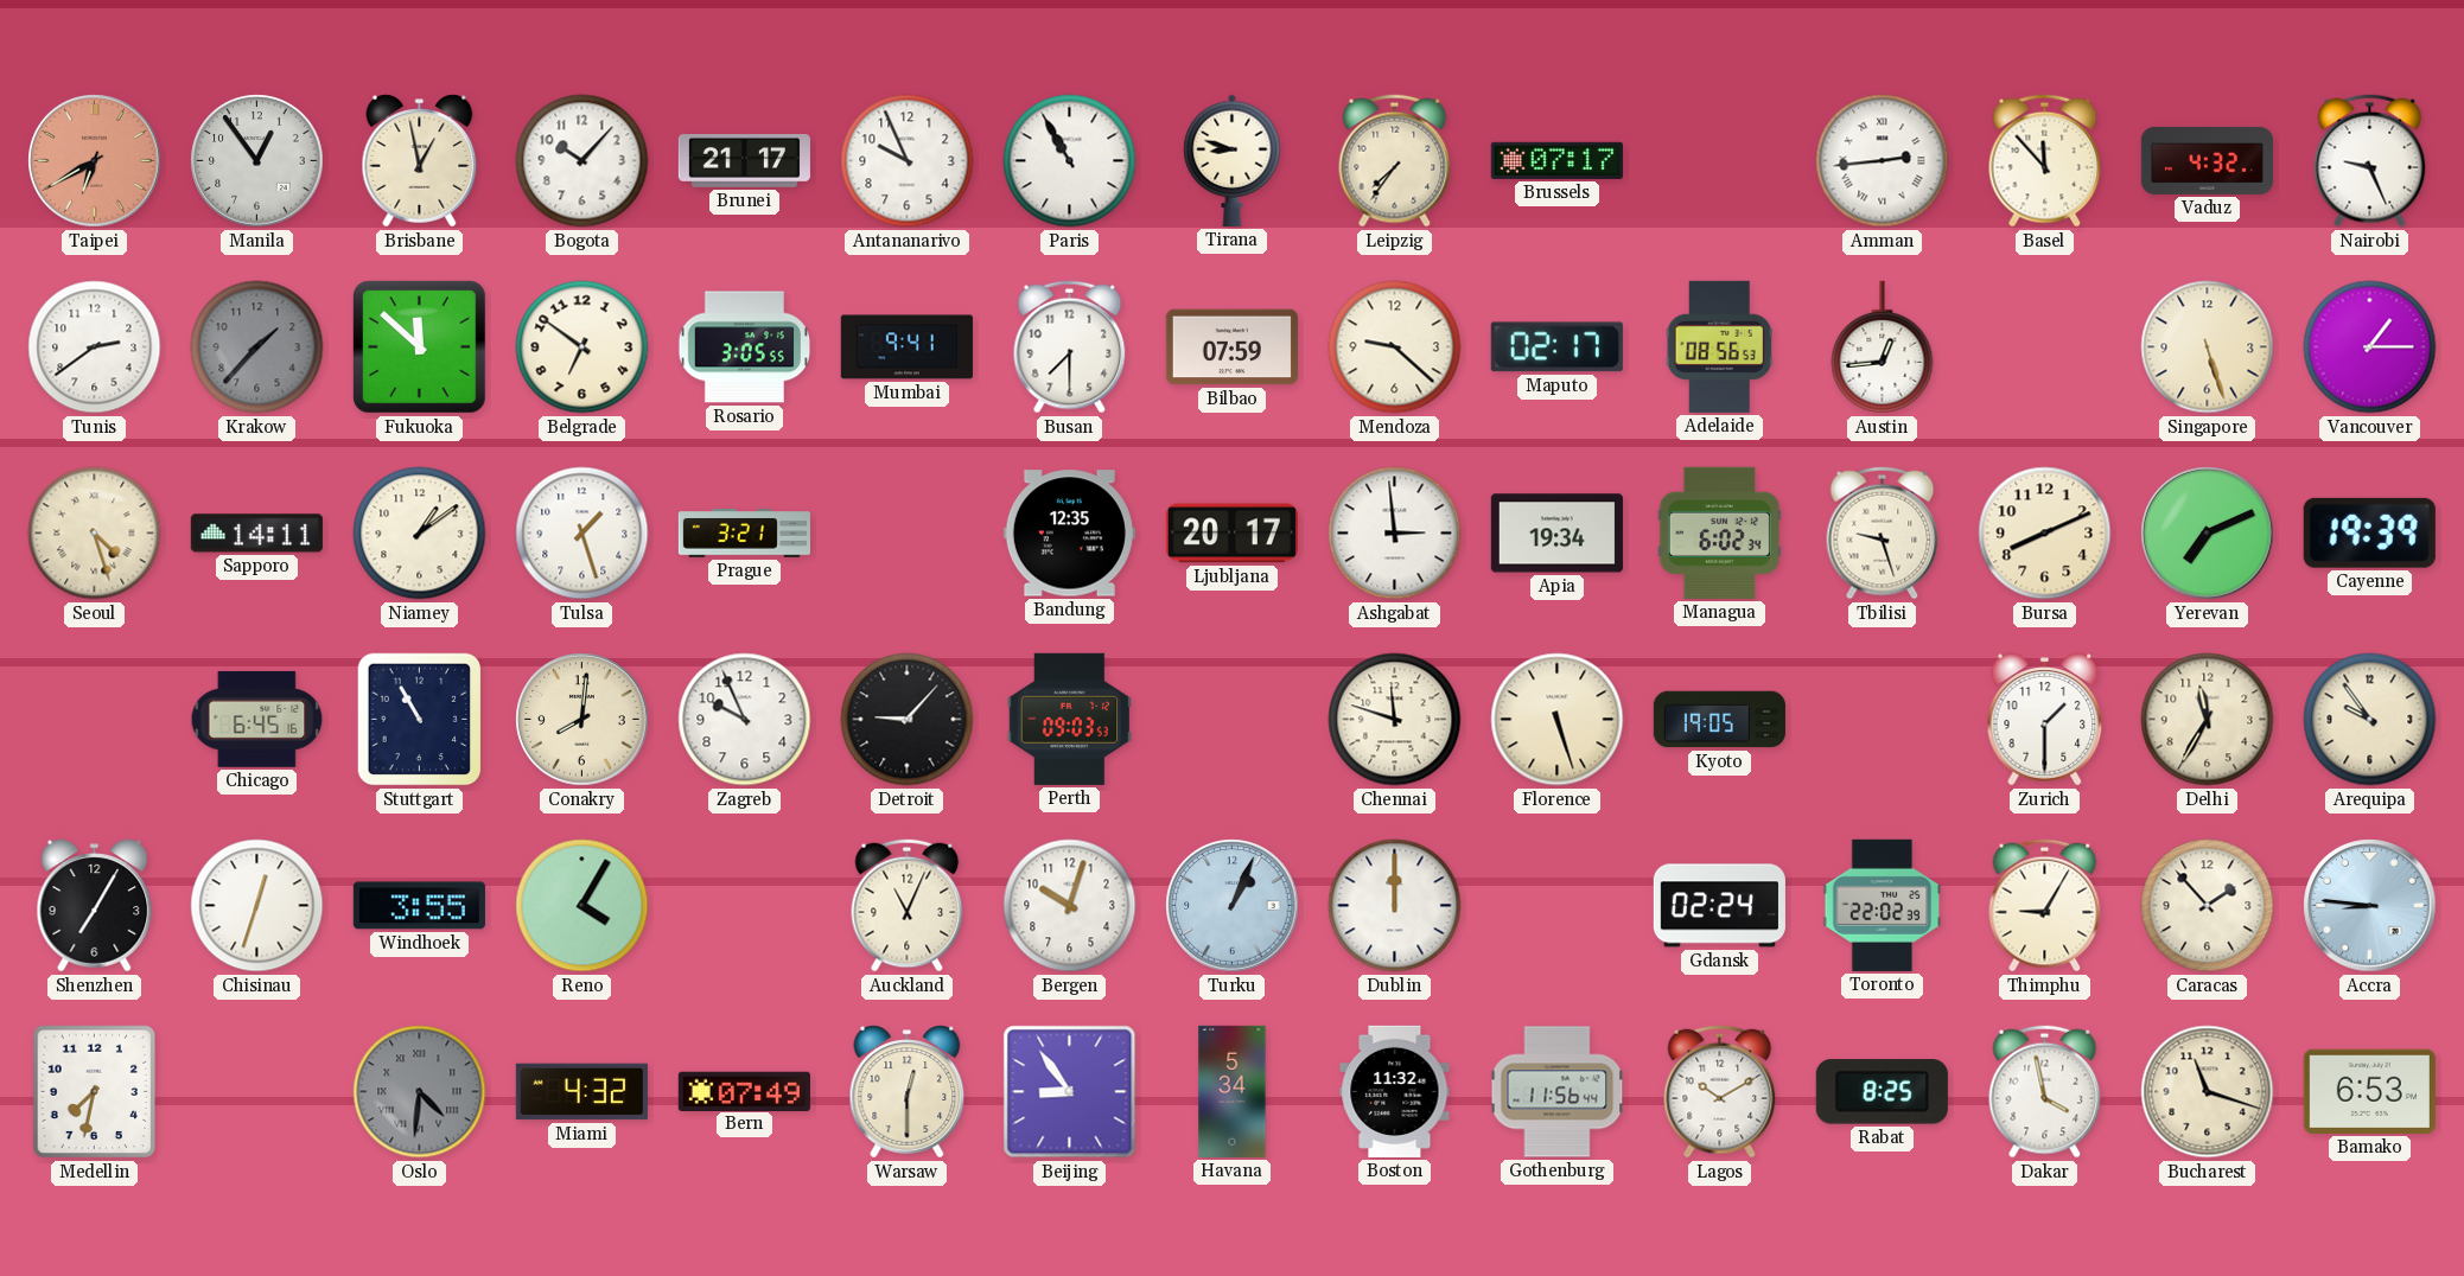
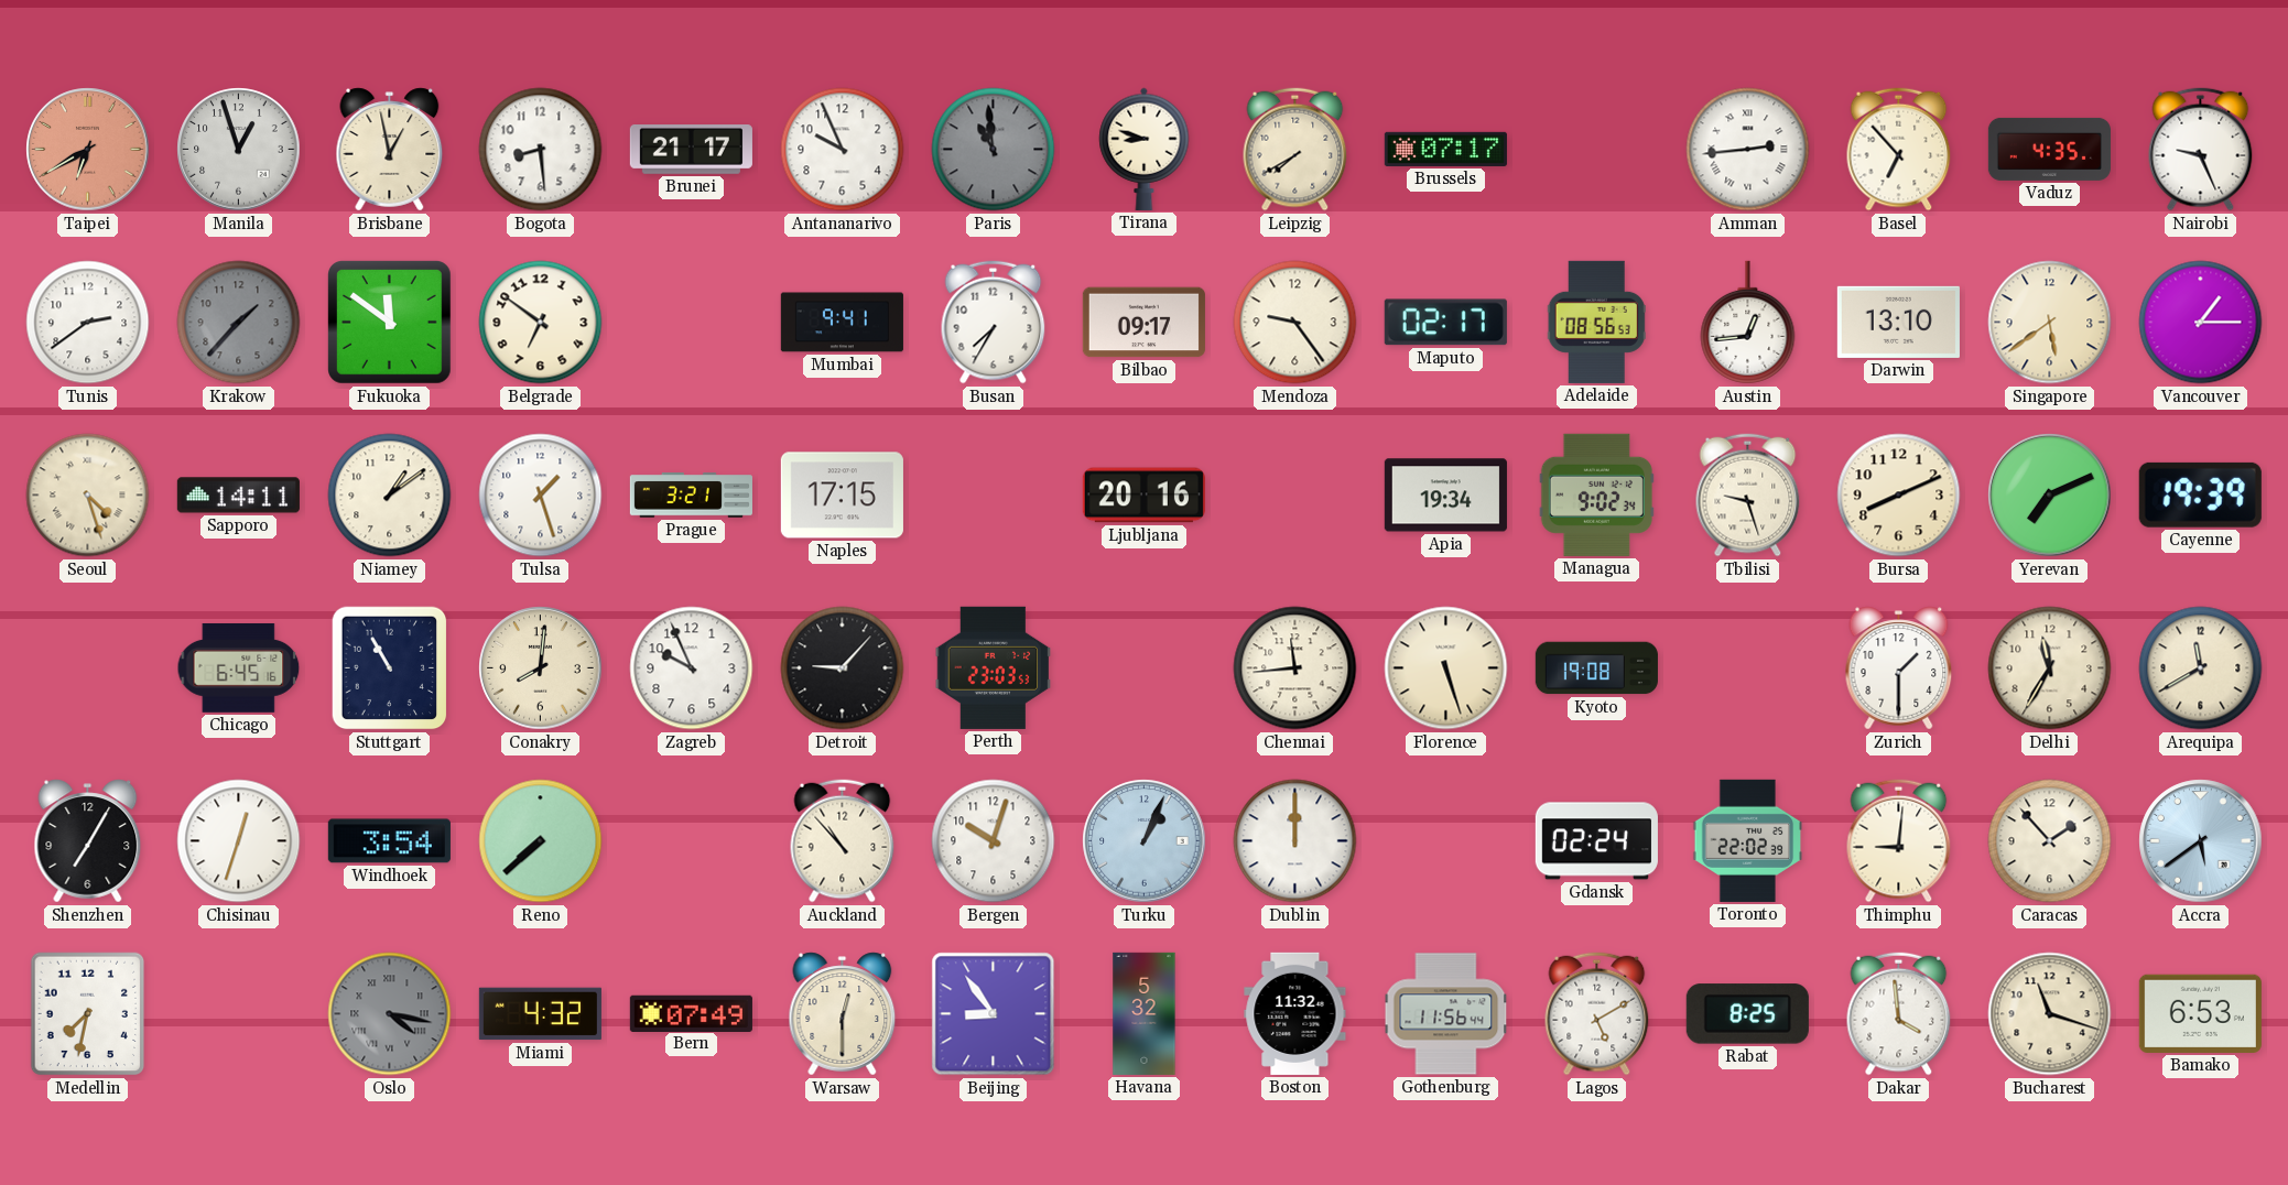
Manila: 12:54 -> 12:57
Bogota: 10:07 -> 8:29
Paris: 10:55 -> 10:59
Paris dial: white -> grey
Leipzig: 7:36 -> 7:40
Basel: 11:53 -> 6:53
Vaduz: 4:32 -> 4:35
Fukuoka: 11:52 -> 11:51
Rosario: 3:05 -> none
Busan: 7:30 -> 7:35
Bilbao: 07:59 -> 09:17
Mendoza: 9:22 -> 9:24
Darwin: none -> 13:10
Singapore: 5:27 -> 5:39
Naples: none -> 17:15
Bandung: 12:35 -> none
Ljubljana: 20:17 -> 20:16
Ashgabat: 2:59 -> none
Managua: 6:02 -> 9:02
Perth: 09:03 -> 23:03
Chennai: 11:48 -> 11:44
Kyoto: 19:05 -> 19:08
Arequipa: 9:54 -> 11:40
Windhoek: 3:55 -> 3:54
Reno: 4:05 -> 7:38
Auckland: 11:04 -> 10:53
Thimphu: 9:05 -> 9:01
Accra: 8:46 -> 5:39
Oslo: 4:31 -> 4:17
Havana: 5:34 -> 5:32
Lagos: 10:10 -> 5:10
Dakar: 3:58 -> 3:59
